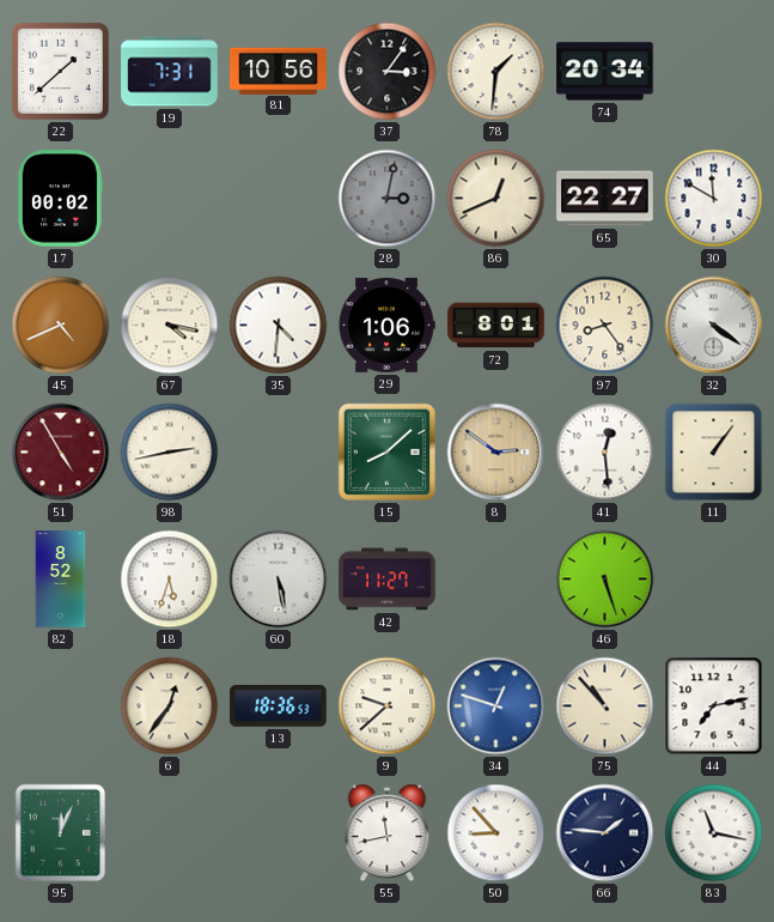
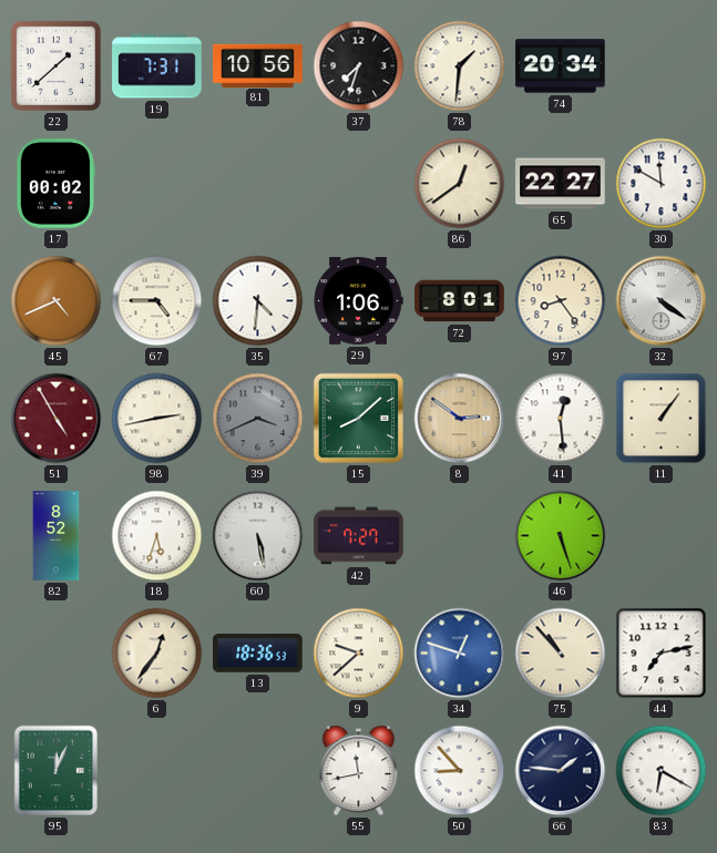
37: 3:06 -> 7:33
28: 3:02 -> none
86: 12:41 -> 12:39
67: 4:17 -> 4:45
39: none -> 3:41
42: 11:27 -> 7:27
83: 11:17 -> 6:20
